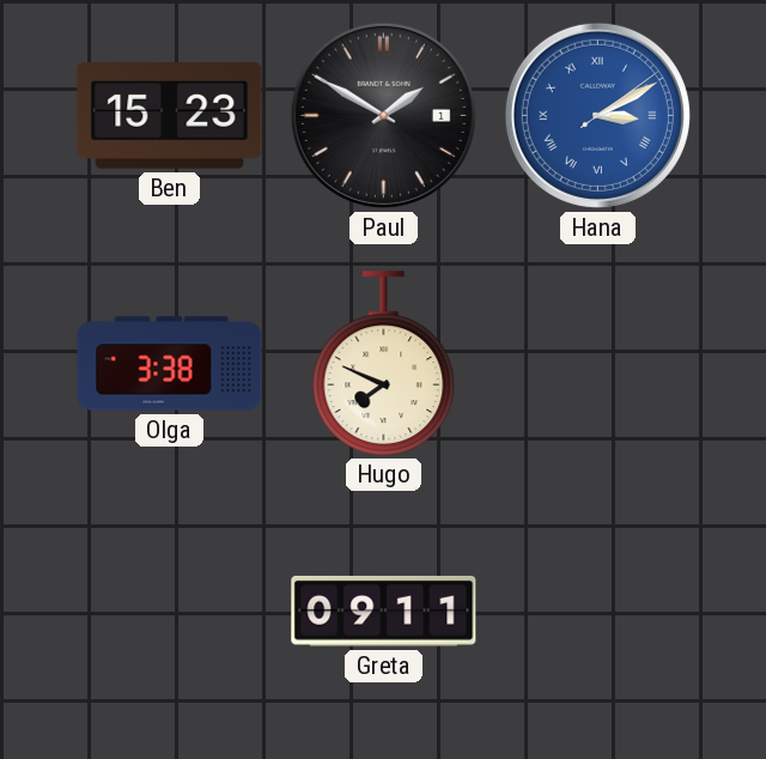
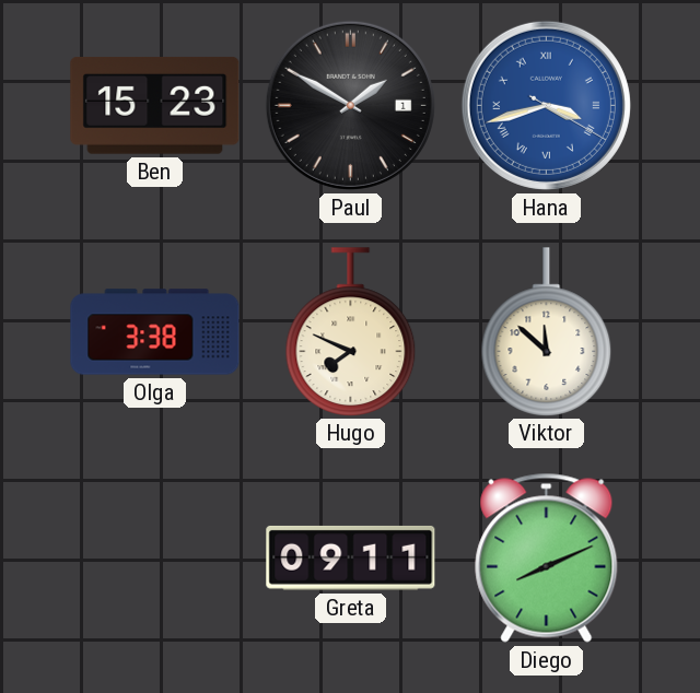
Hana: 3:10 -> 3:42
Viktor: none -> 11:52
Diego: none -> 8:11
